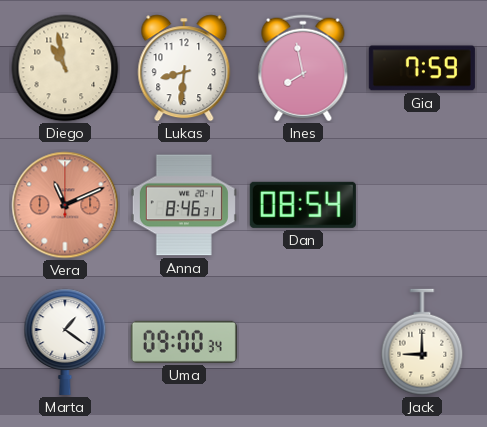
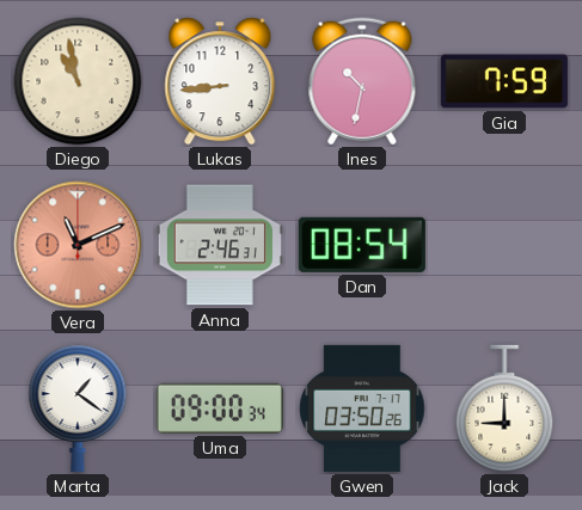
Lukas: 8:31 -> 8:44
Ines: 7:58 -> 10:32
Anna: 8:46 -> 2:46
Gwen: none -> 03:50
